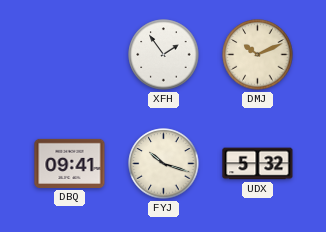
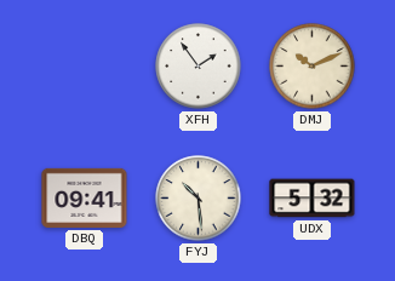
FYJ: 10:18 -> 10:29
